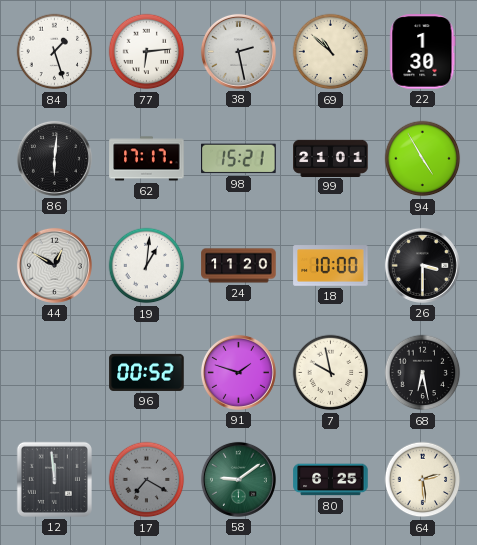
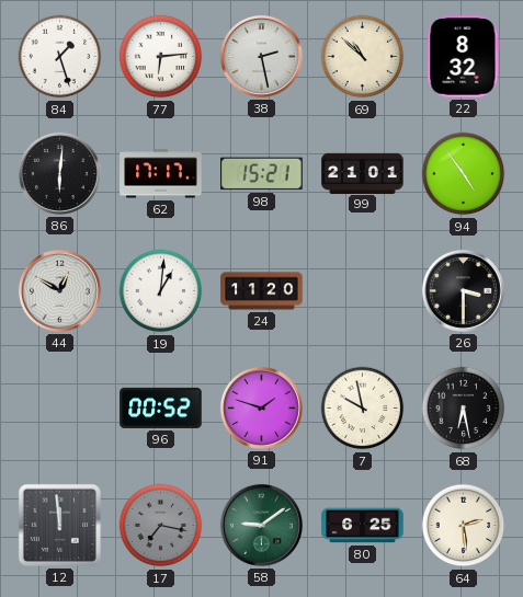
22: 1:30 -> 8:32
94: 4:55 -> 4:54
18: 10:00 -> none
17: 7:20 -> 7:17
